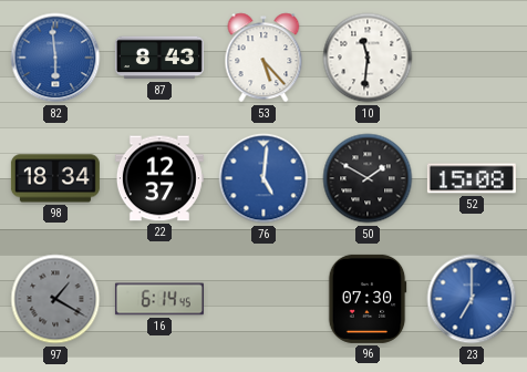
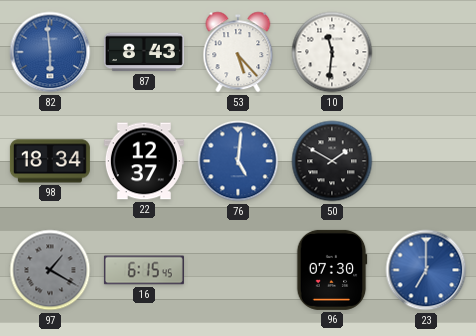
52: 15:08 -> none
16: 6:14 -> 6:15
